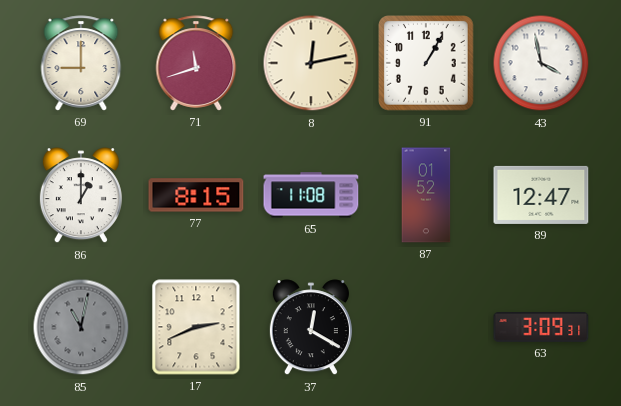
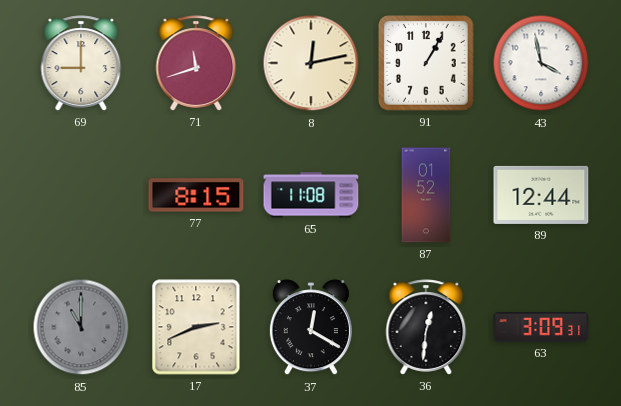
86: 1:00 -> none
89: 12:47 -> 12:44
85: 11:02 -> 11:00
36: none -> 12:31
